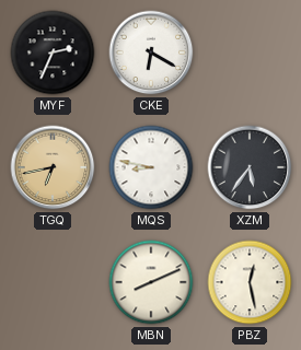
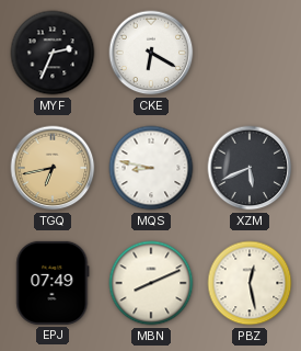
XZM: 5:36 -> 5:41
EPJ: none -> 07:49
